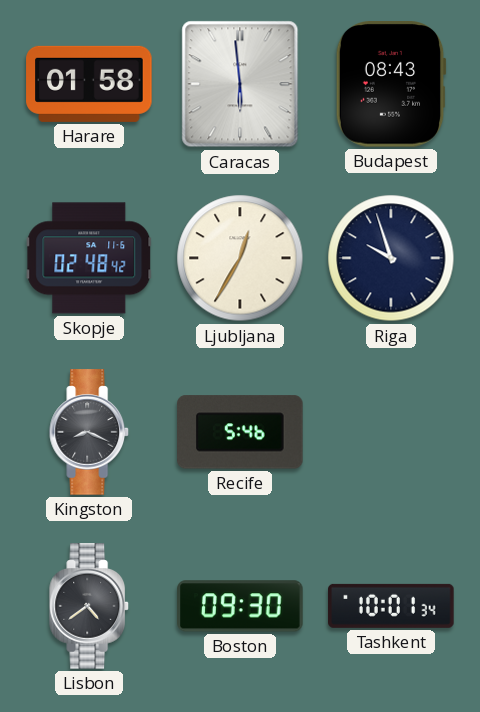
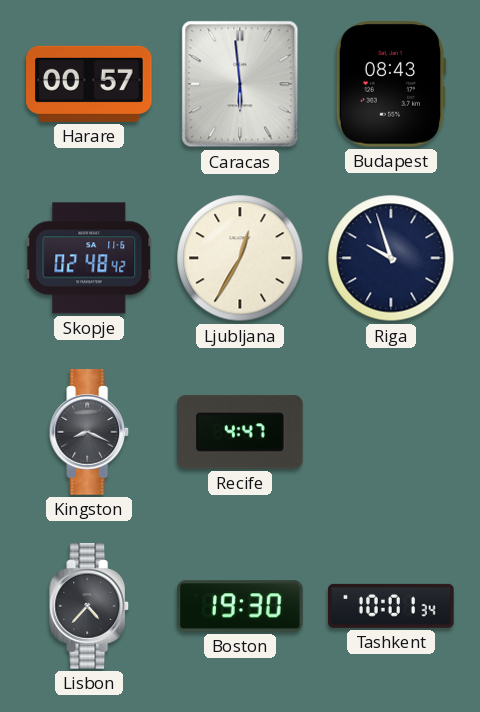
Harare: 01:58 -> 00:57
Recife: 5:46 -> 4:47
Lisbon: 4:39 -> 4:37
Boston: 09:30 -> 19:30
